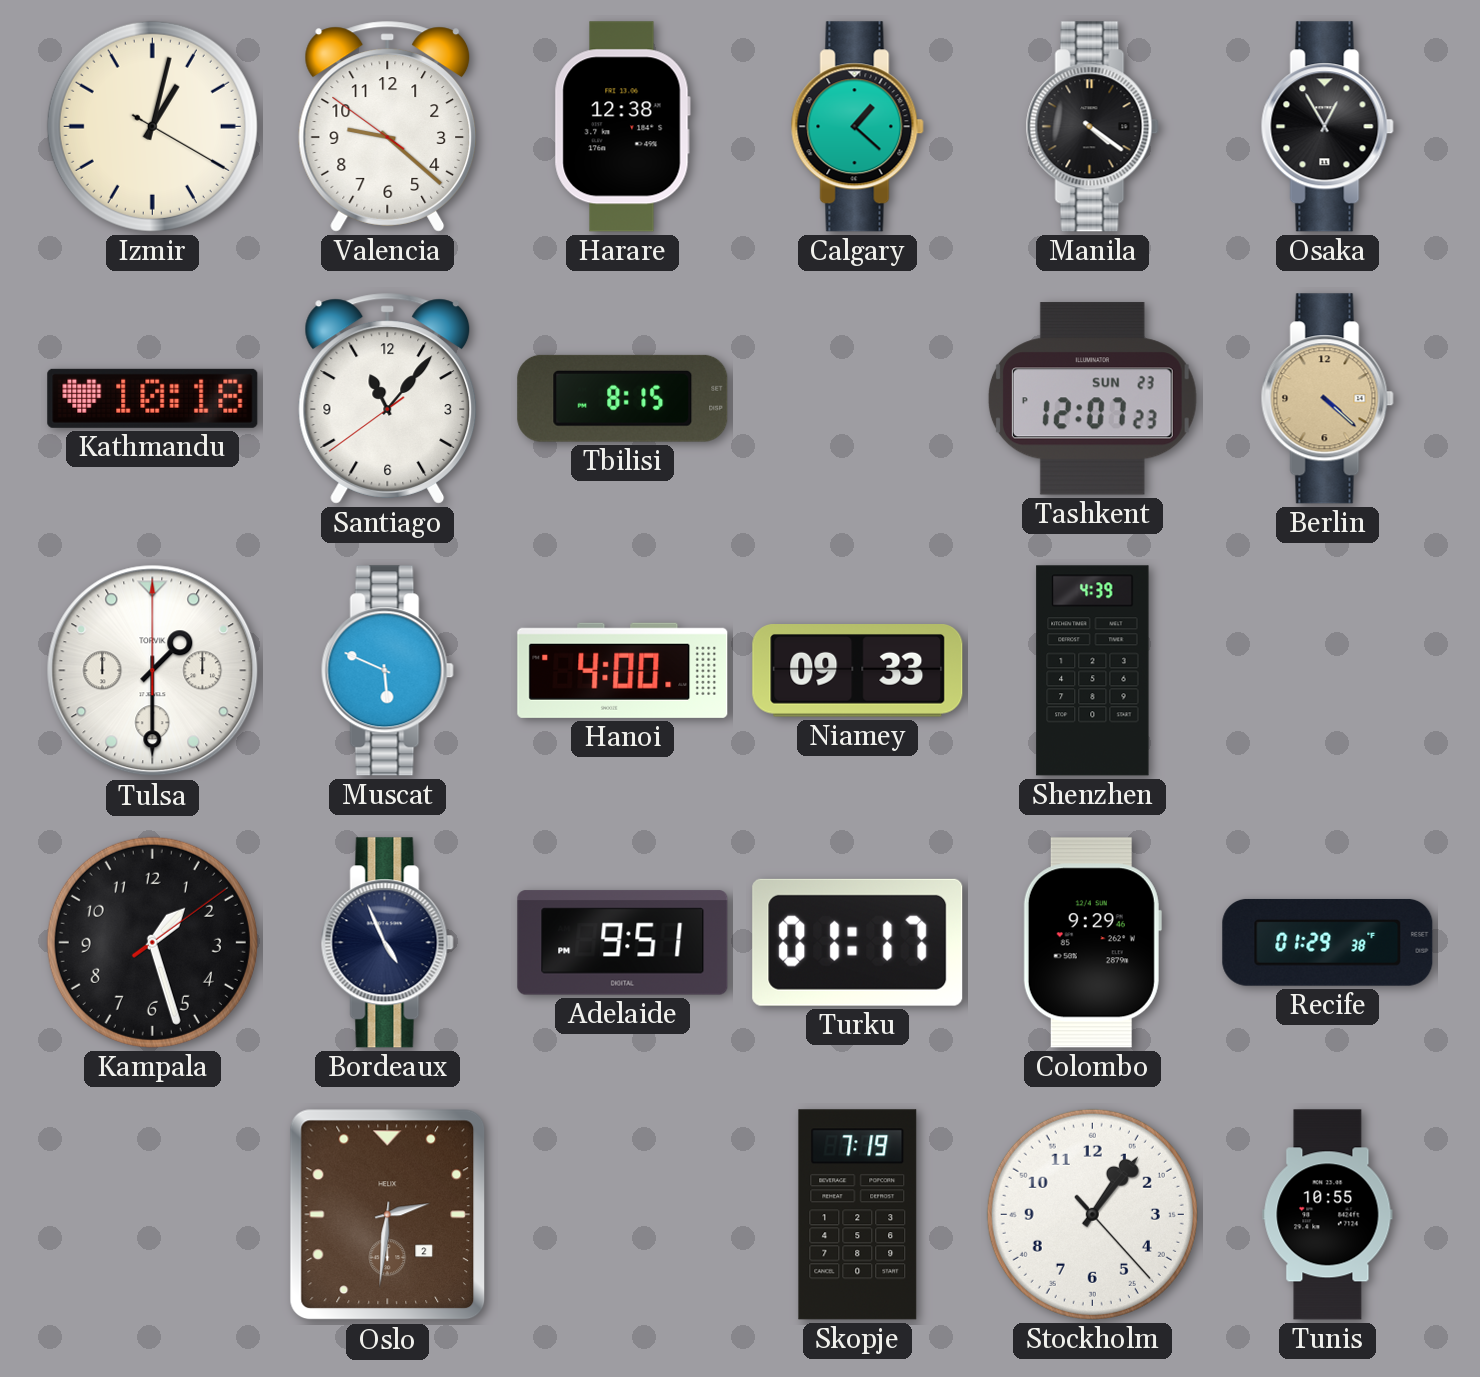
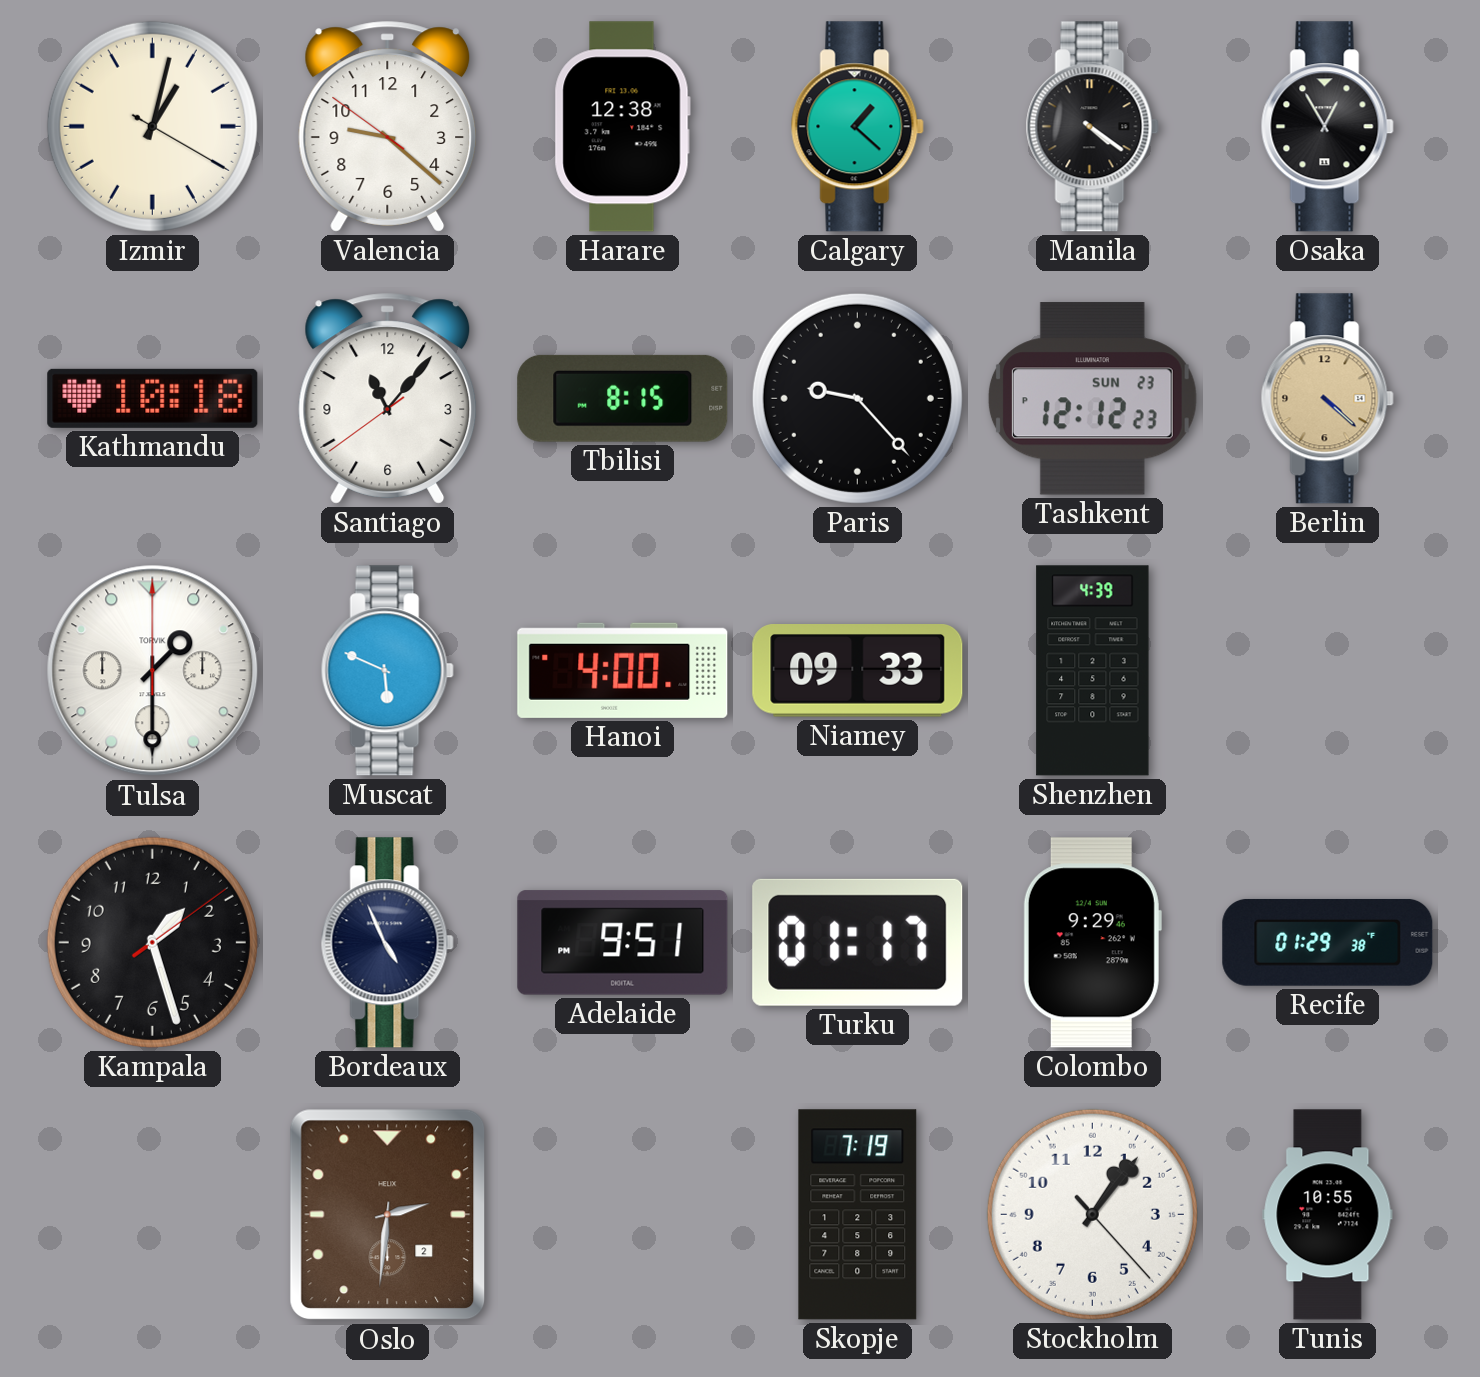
Paris: none -> 9:23
Tashkent: 12:07 -> 12:12
